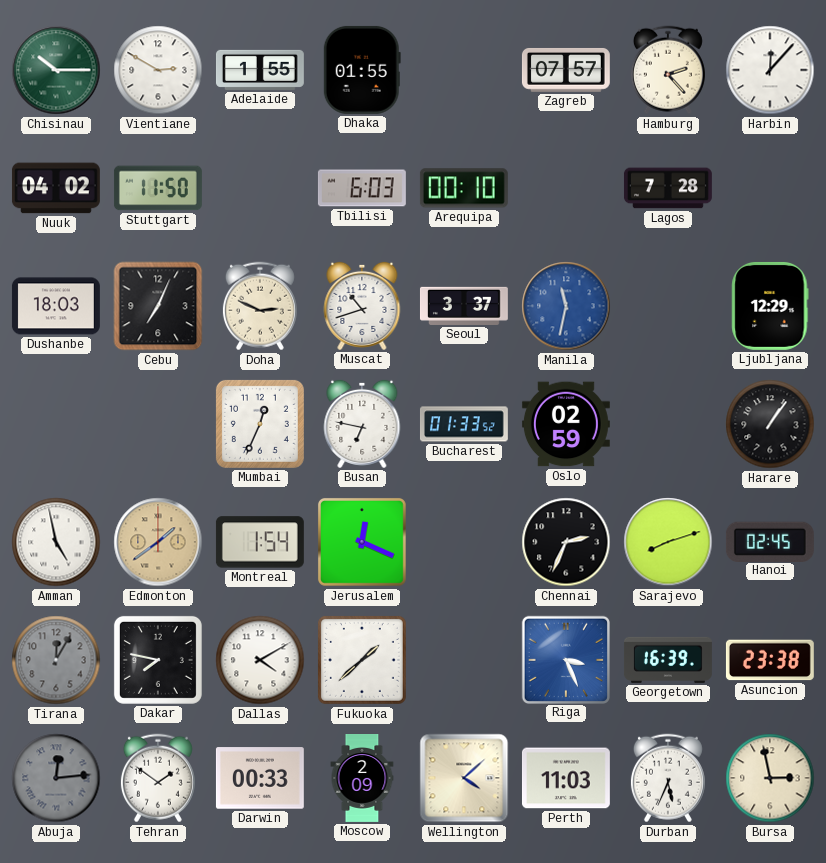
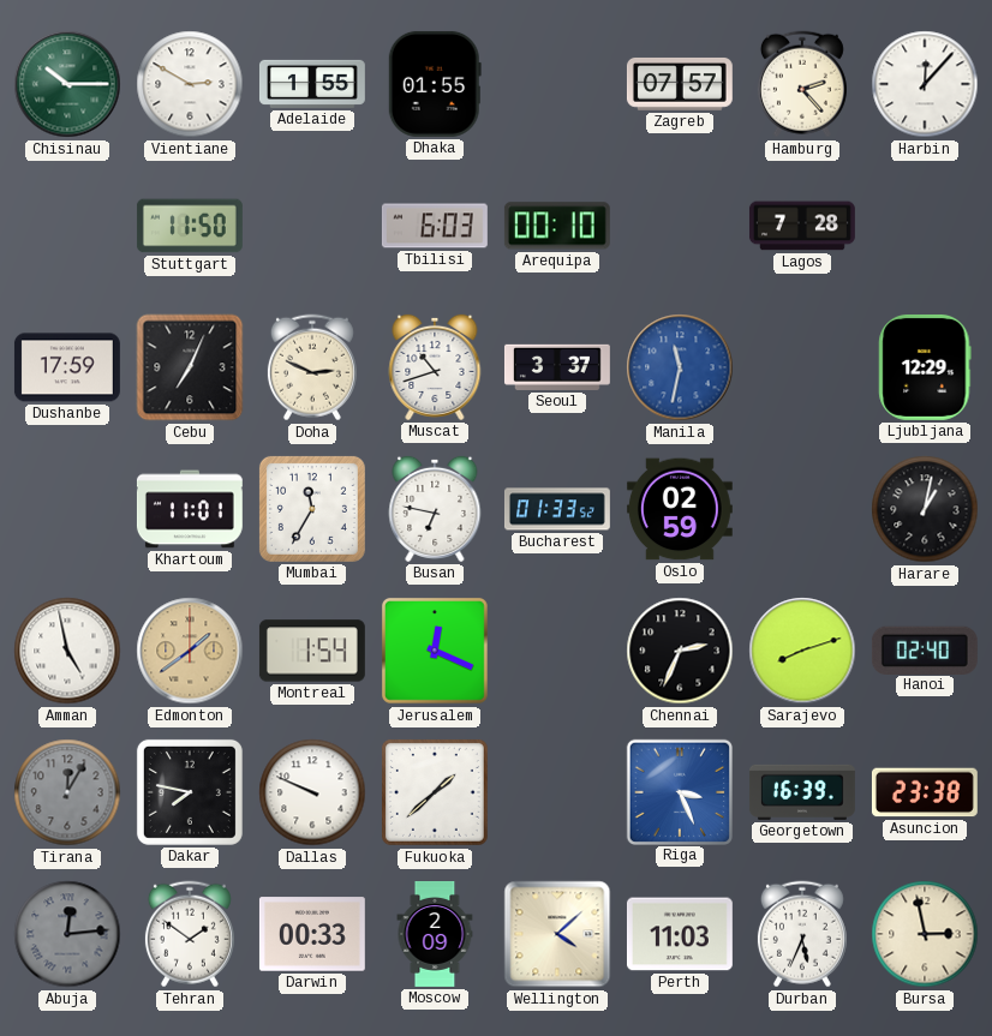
Nuuk: 04:02 -> none
Dushanbe: 18:03 -> 17:59
Khartoum: none -> 11:01
Mumbai: 12:34 -> 11:35
Harare: 1:06 -> 1:02
Hanoi: 02:45 -> 02:40
Dallas: 4:10 -> 9:49
